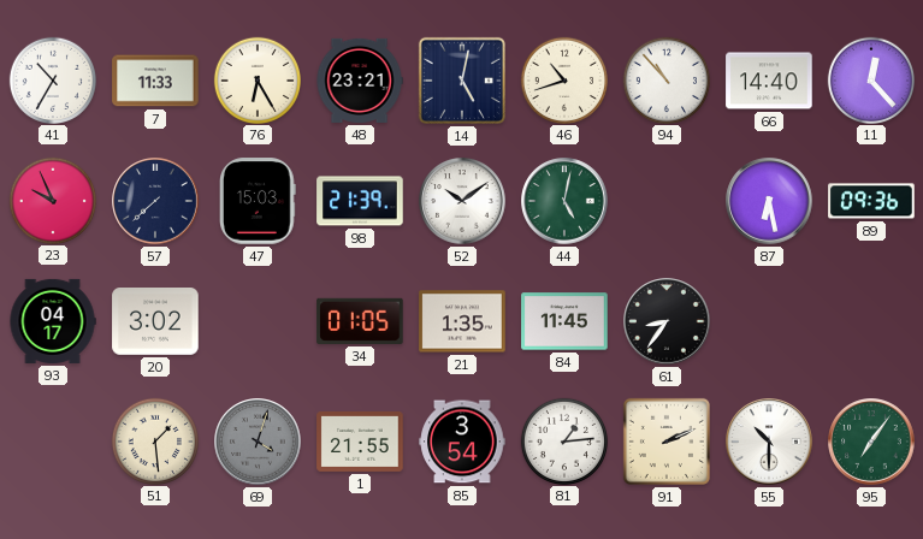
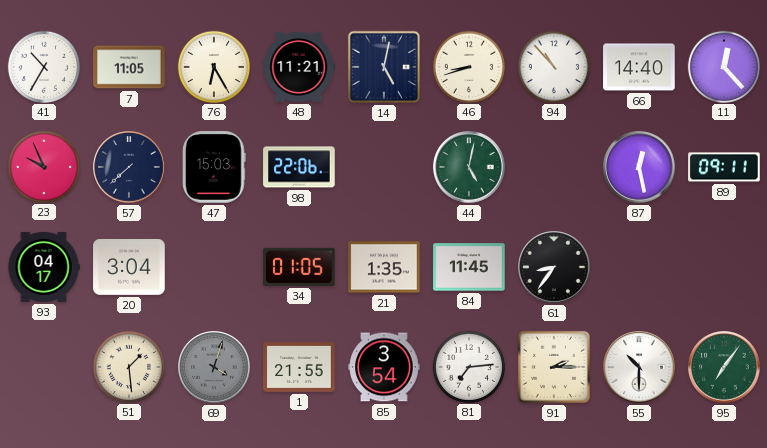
7: 11:33 -> 11:05
48: 23:21 -> 11:21
46: 10:42 -> 8:42
98: 21:39 -> 22:06
52: 10:09 -> none
87: 6:28 -> 12:28
89: 09:36 -> 09:11
20: 3:02 -> 3:04
81: 1:14 -> 7:14
91: 2:11 -> 2:15
